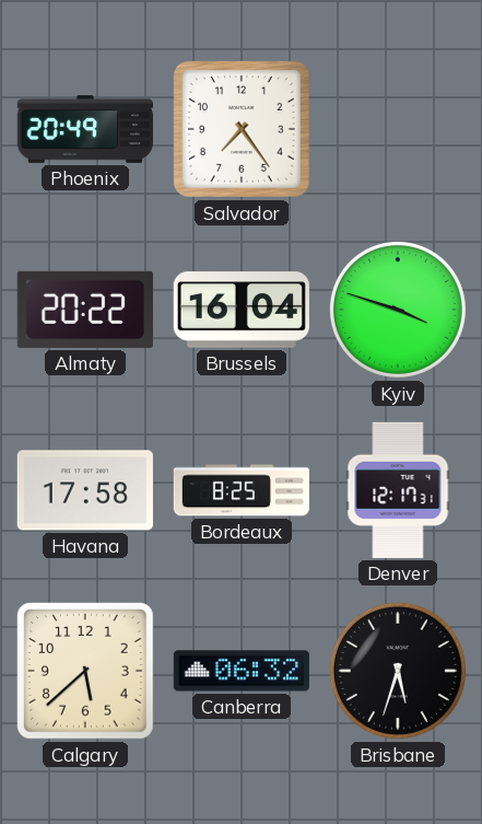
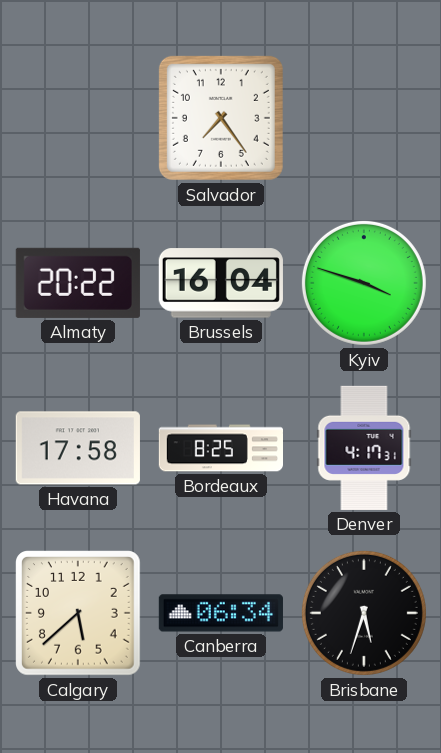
Phoenix: 20:49 -> none
Denver: 12:17 -> 4:17
Canberra: 06:32 -> 06:34
